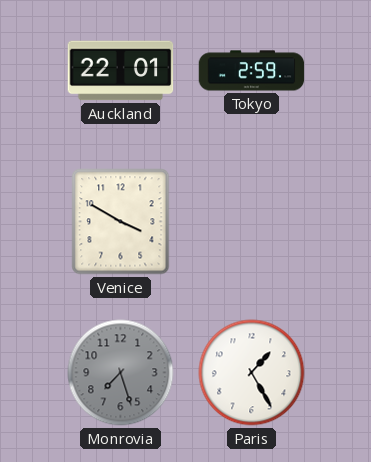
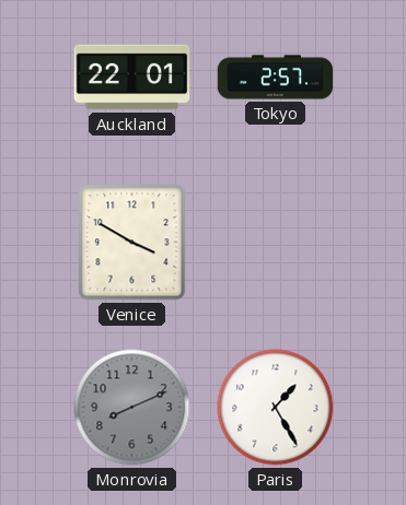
Tokyo: 2:59 -> 2:57
Monrovia: 7:27 -> 8:11
